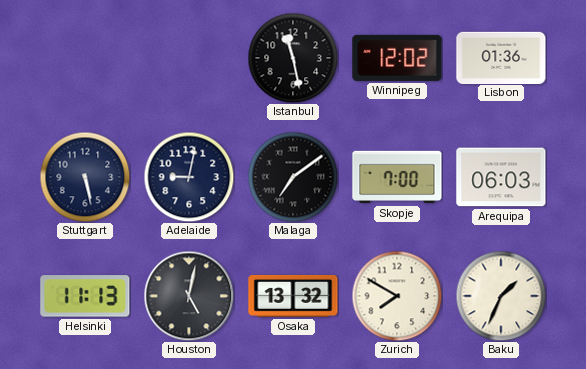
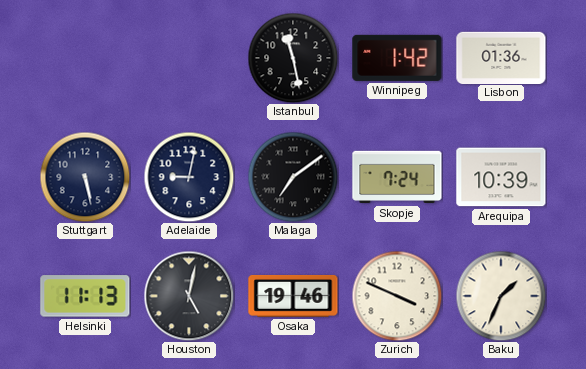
Winnipeg: 12:02 -> 1:42
Skopje: 7:00 -> 7:24
Arequipa: 06:03 -> 10:39
Osaka: 13:32 -> 19:46
Zurich: 7:50 -> 3:49
